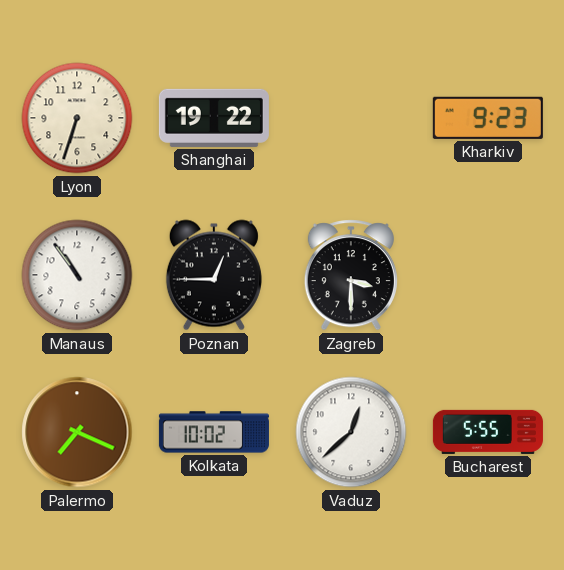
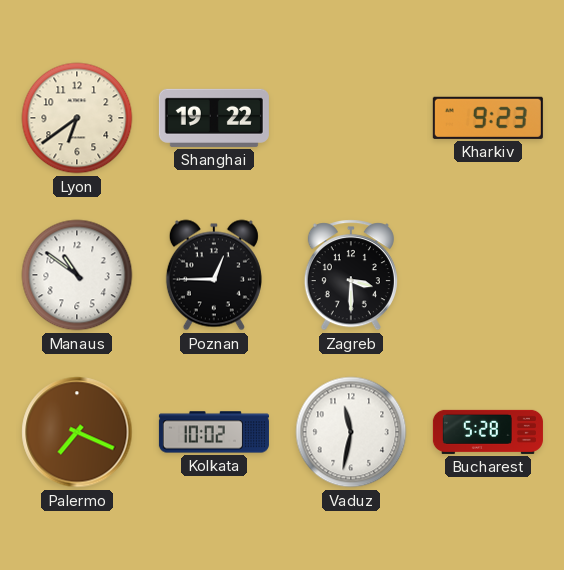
Lyon: 6:33 -> 6:39
Manaus: 10:54 -> 10:51
Vaduz: 12:38 -> 11:32
Bucharest: 5:55 -> 5:28
